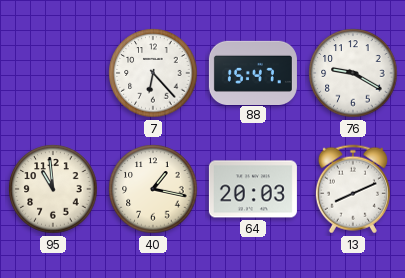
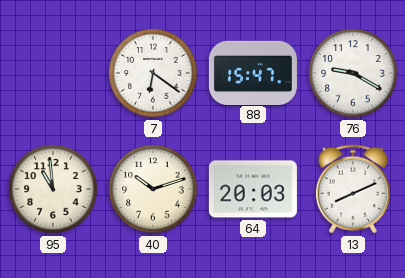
7: 6:23 -> 6:21
40: 1:17 -> 10:12
